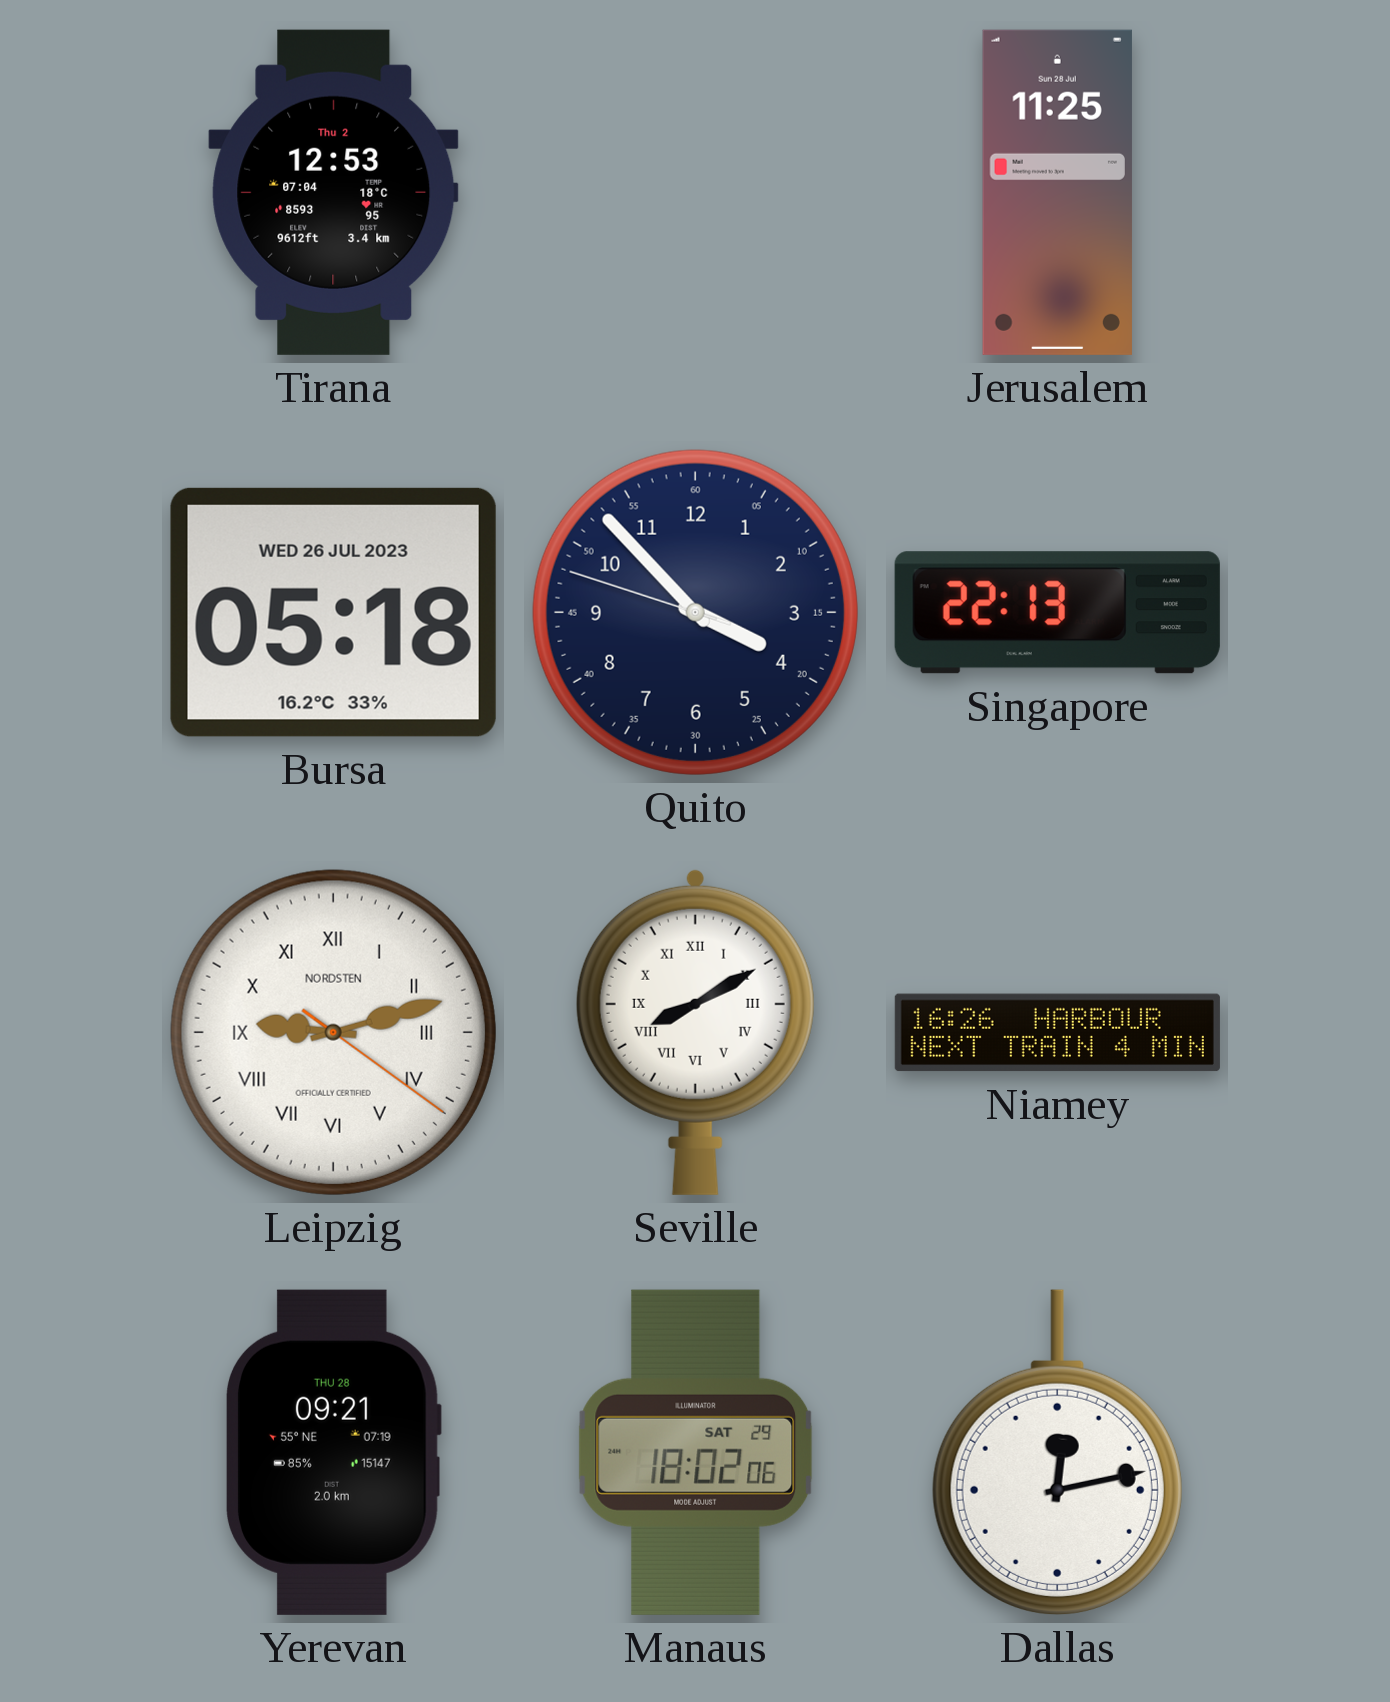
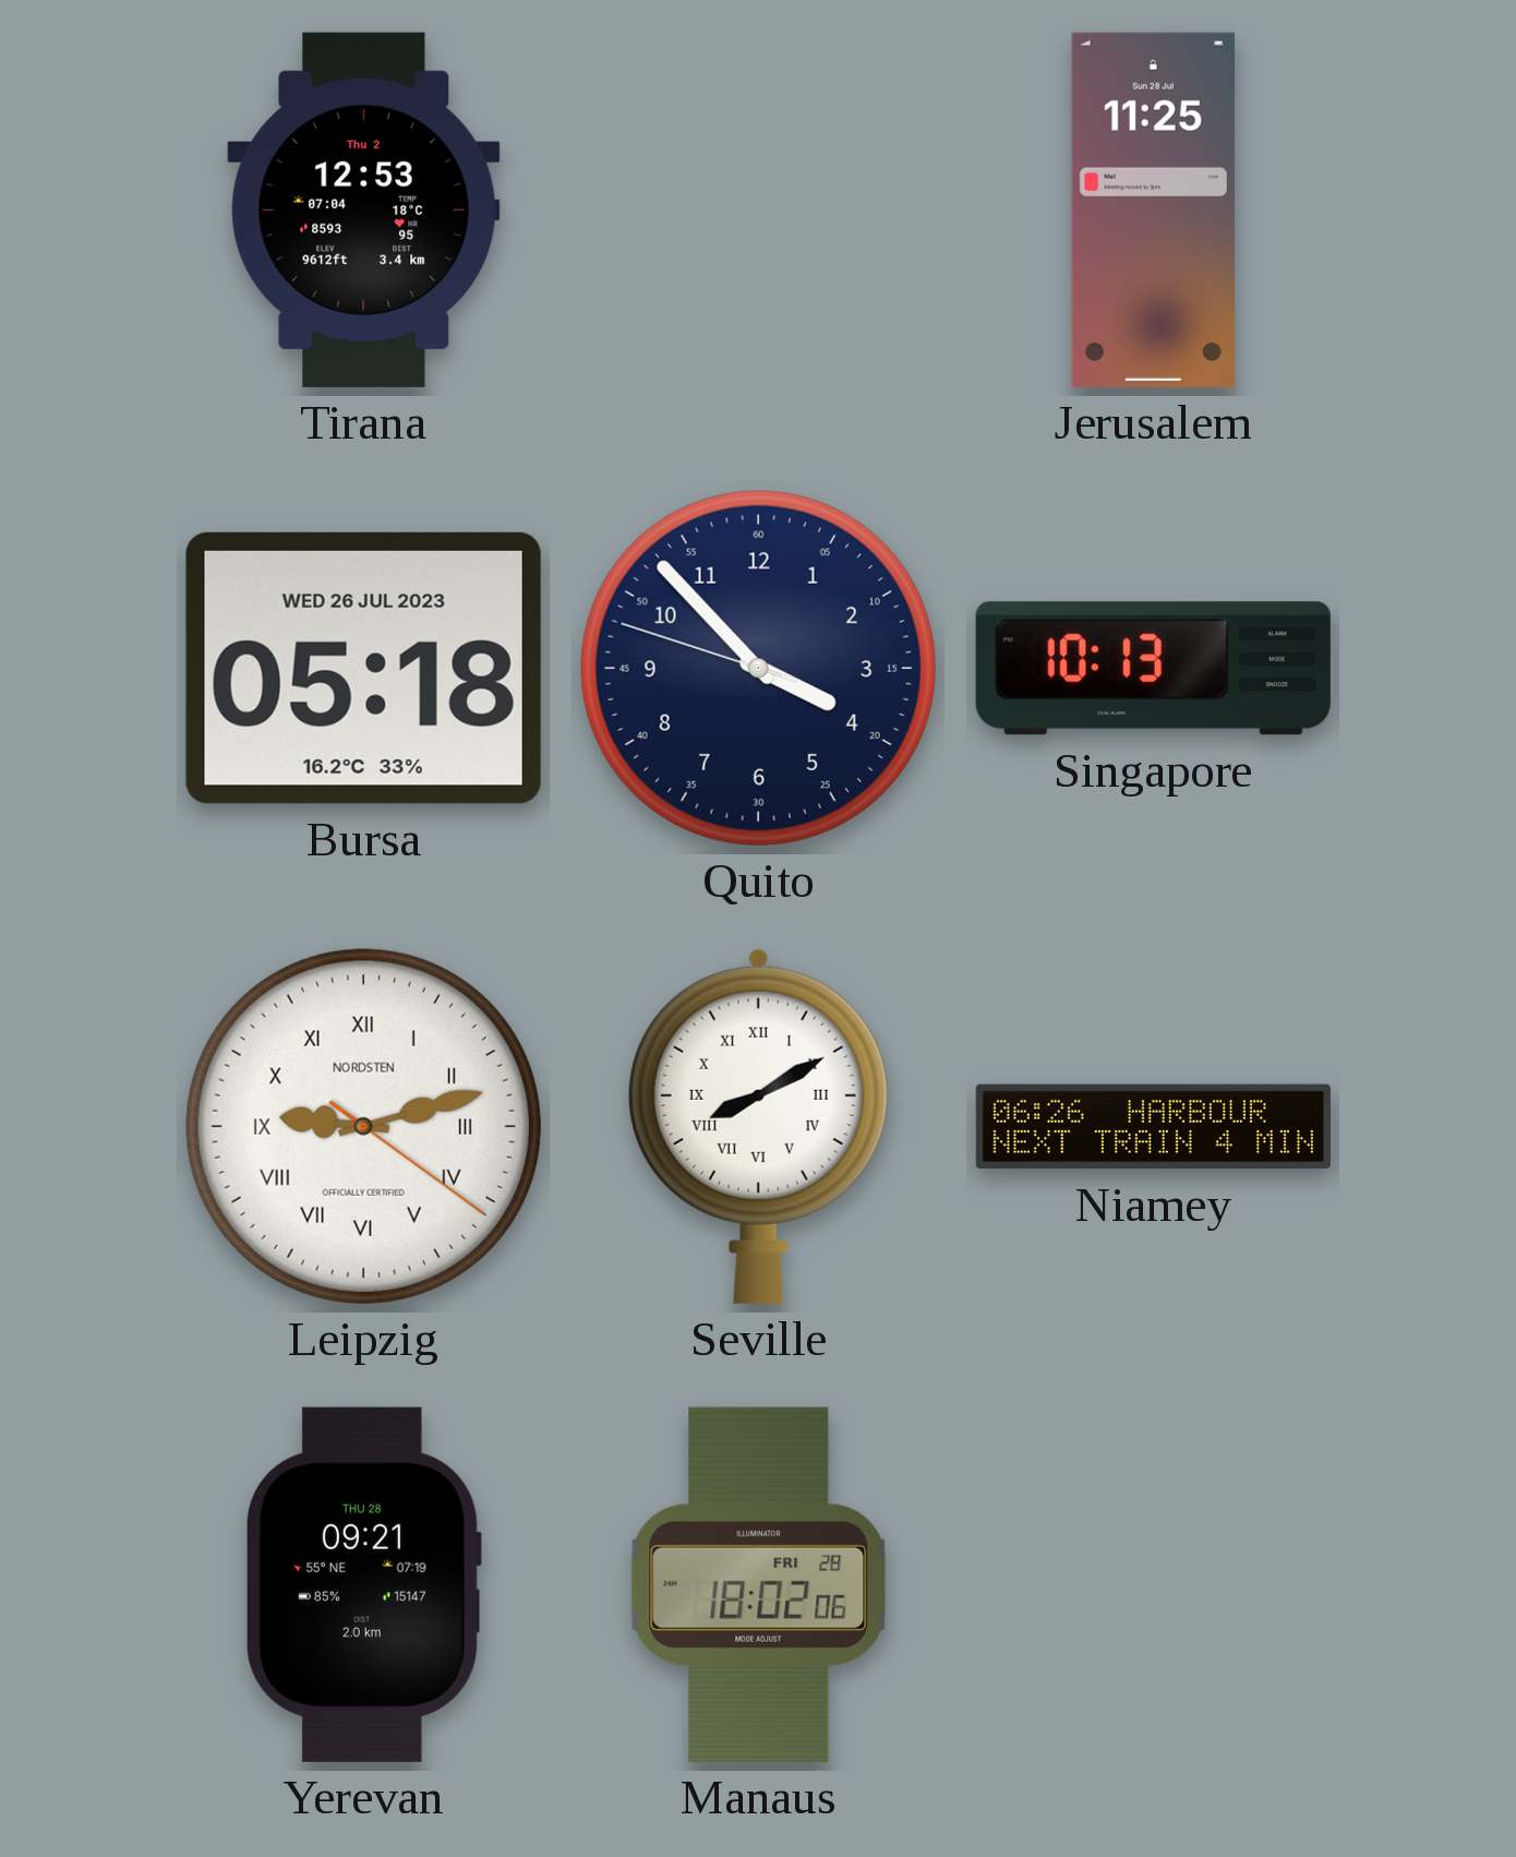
Singapore: 22:13 -> 10:13
Niamey: 16:26 -> 06:26
Manaus date: SAT 29 -> FRI 28
Dallas: 12:13 -> none
